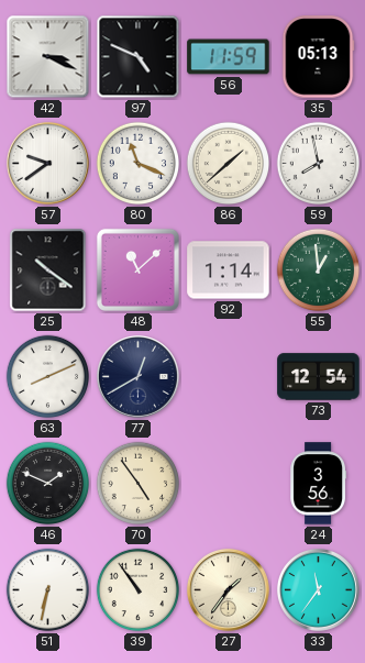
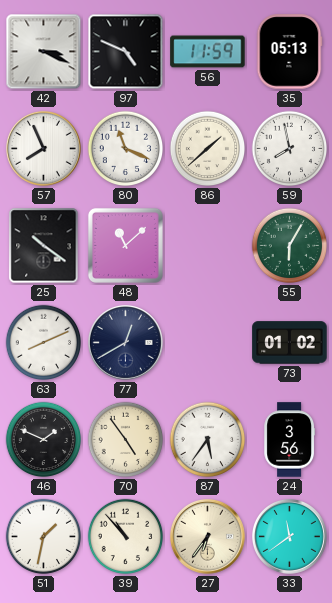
57: 9:39 -> 7:56
92: 1:14 -> none
55: 12:59 -> 6:05
73: 12:54 -> 01:02
87: none -> 5:36
51: 6:32 -> 1:32
39: 10:54 -> 10:53
27: 1:36 -> 6:36
33: 11:36 -> 11:39
